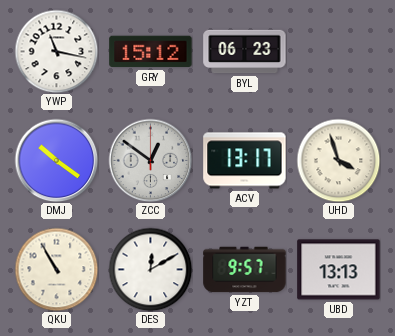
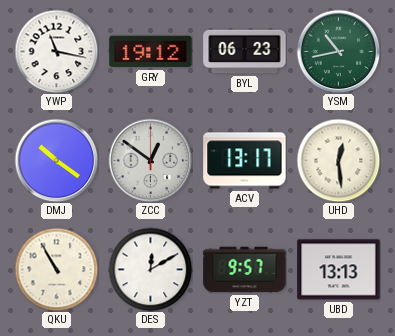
GRY: 15:12 -> 19:12
YSM: none -> 10:43
UHD: 3:57 -> 12:29
